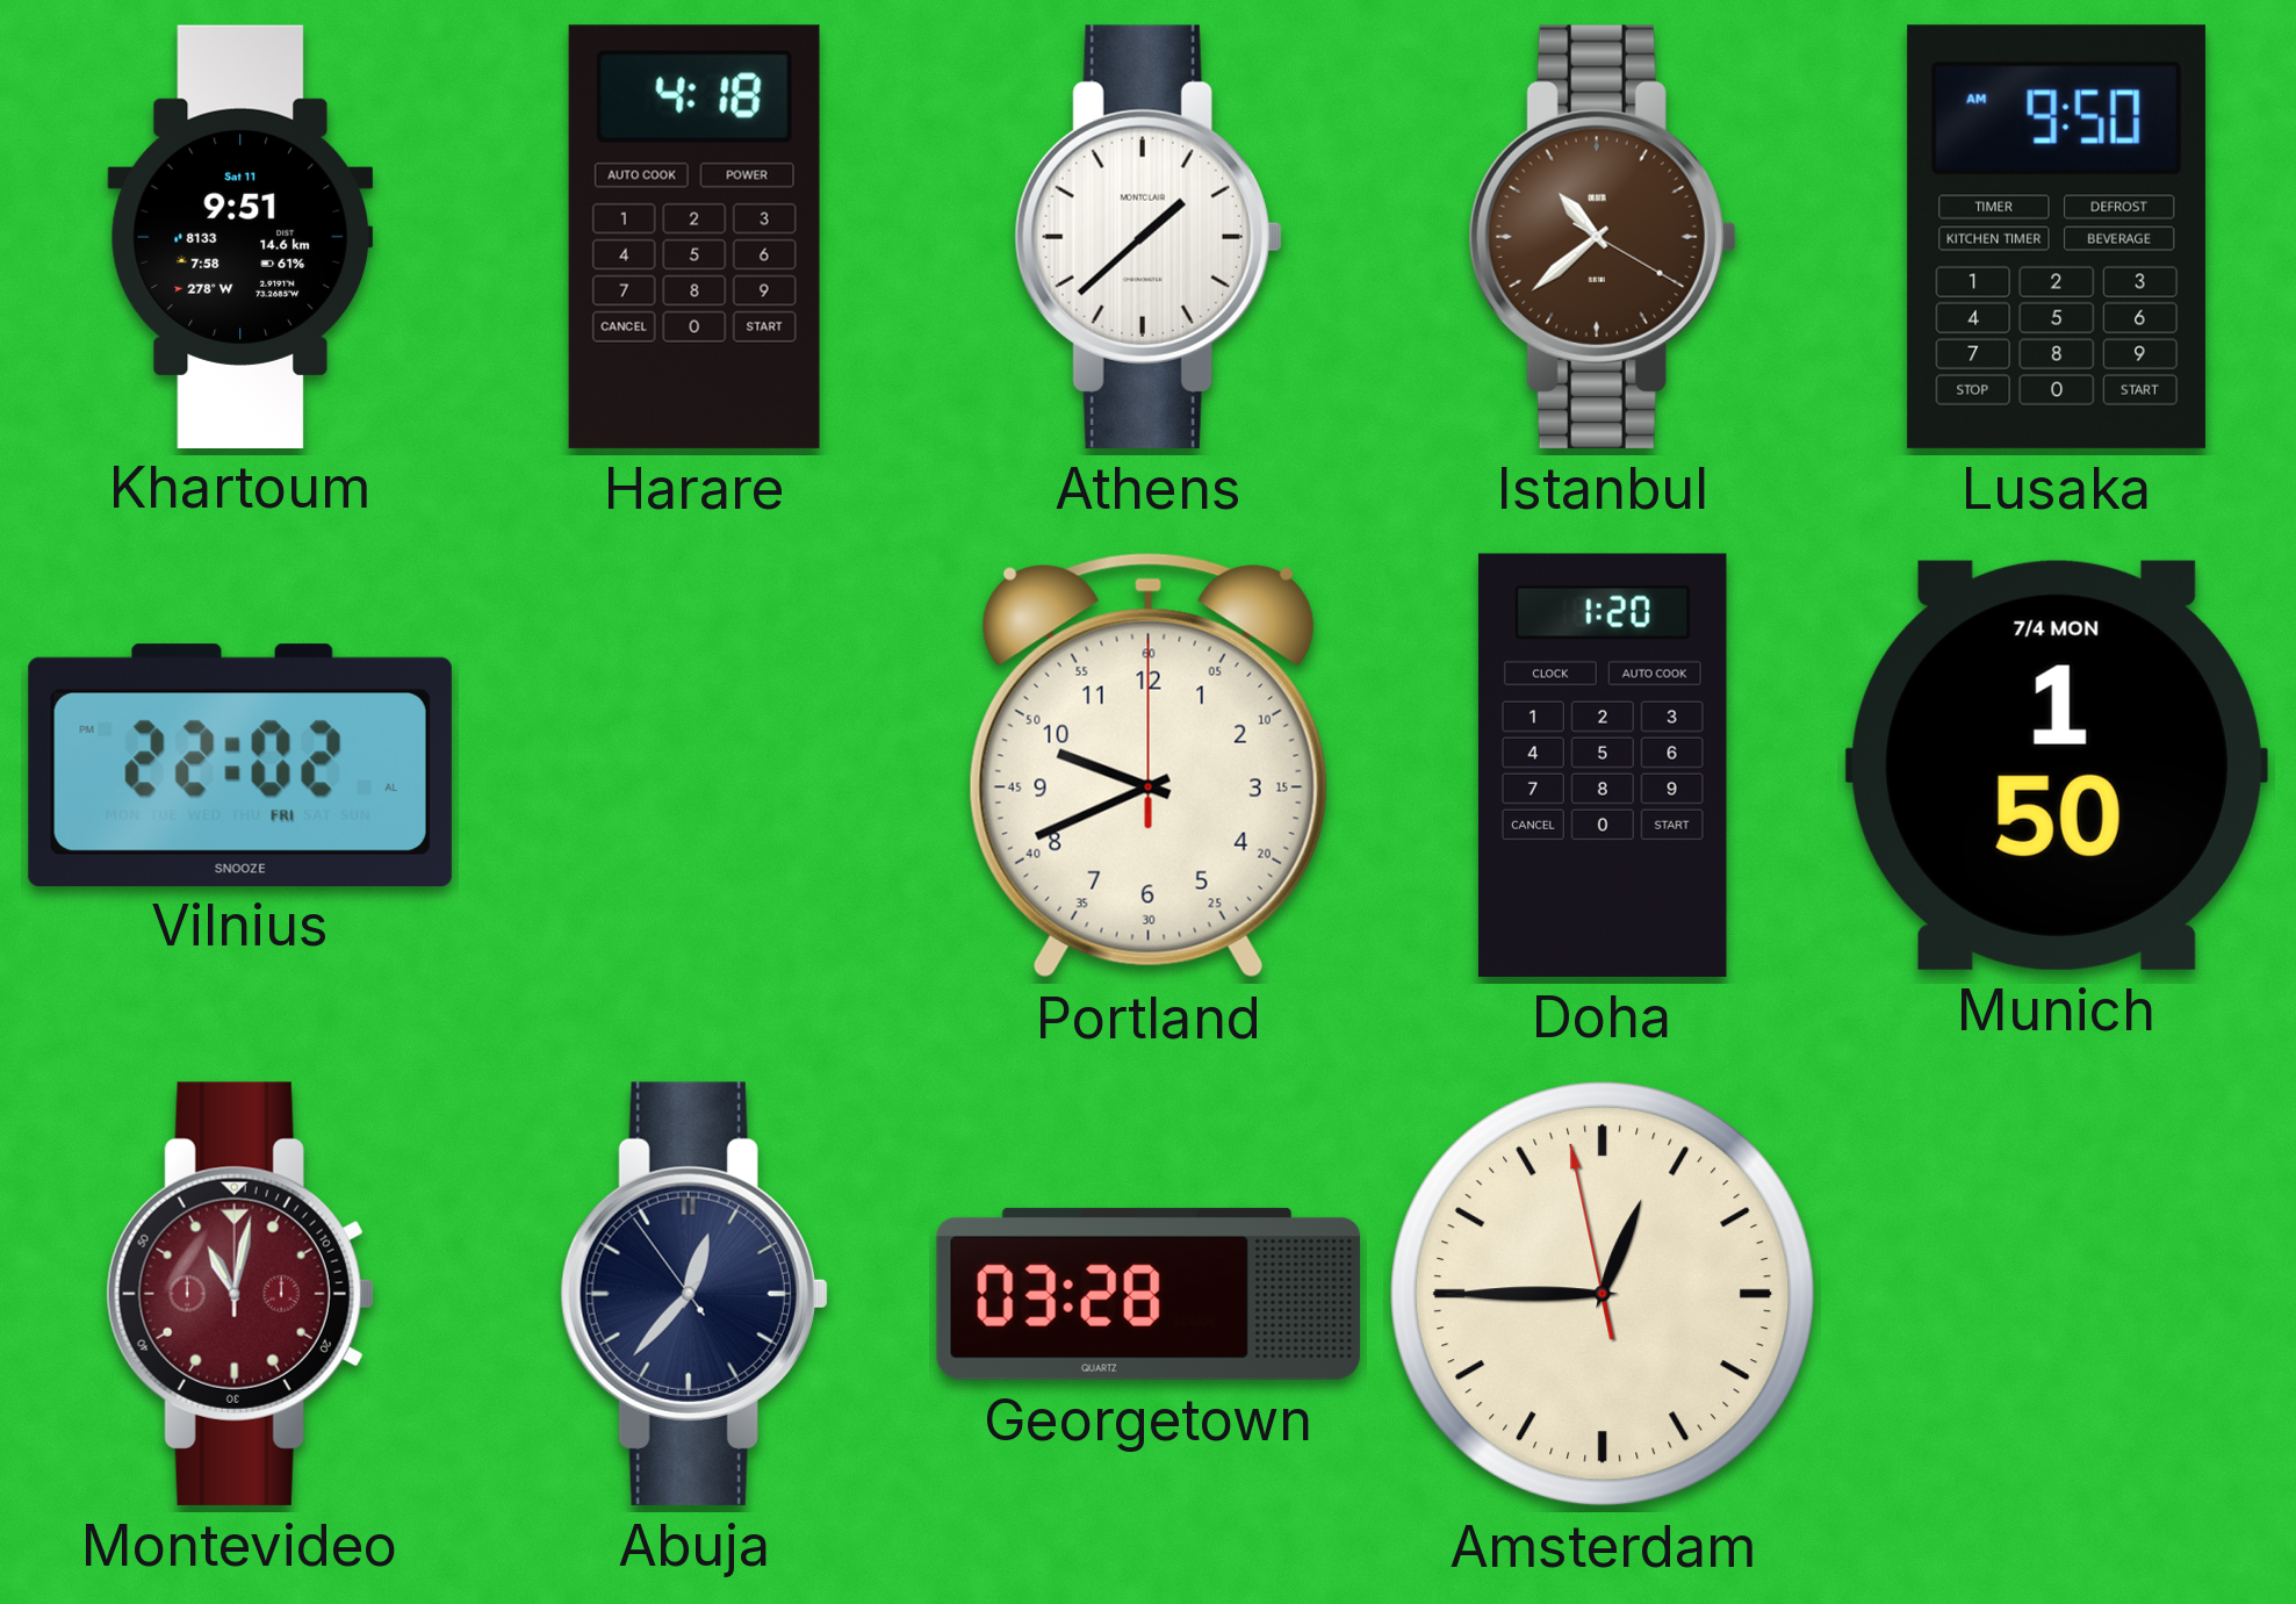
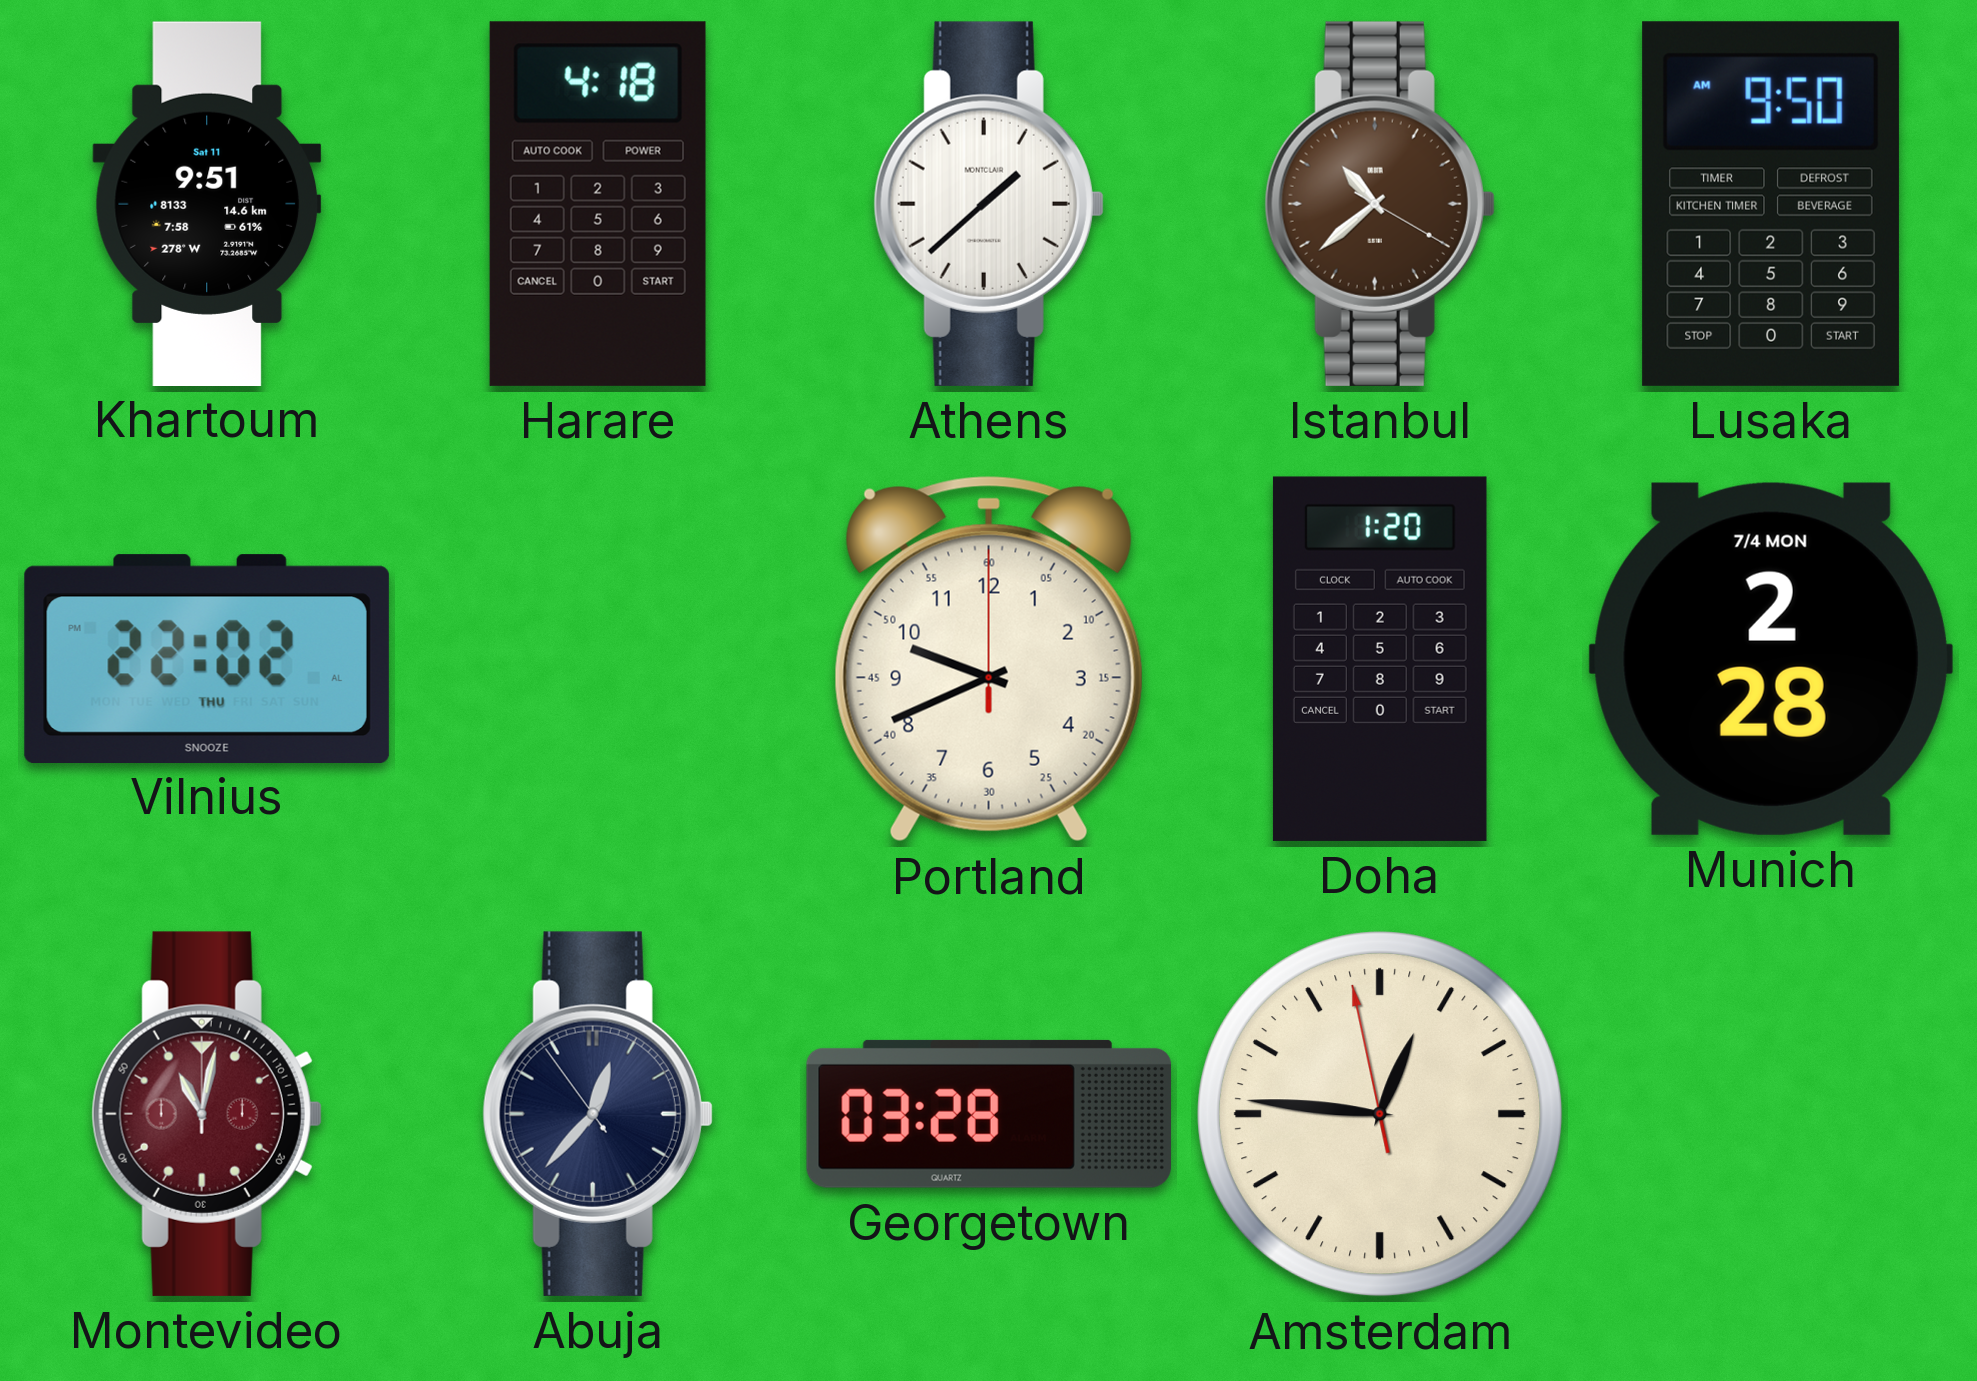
Vilnius date: FRI -> THU
Munich: 1:50 -> 2:28
Amsterdam: 12:44 -> 12:45
